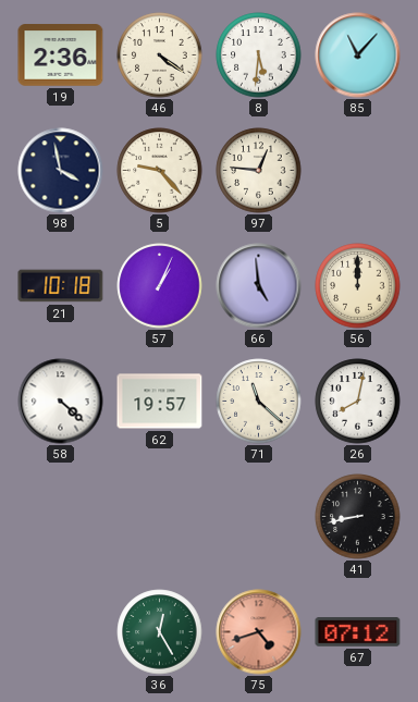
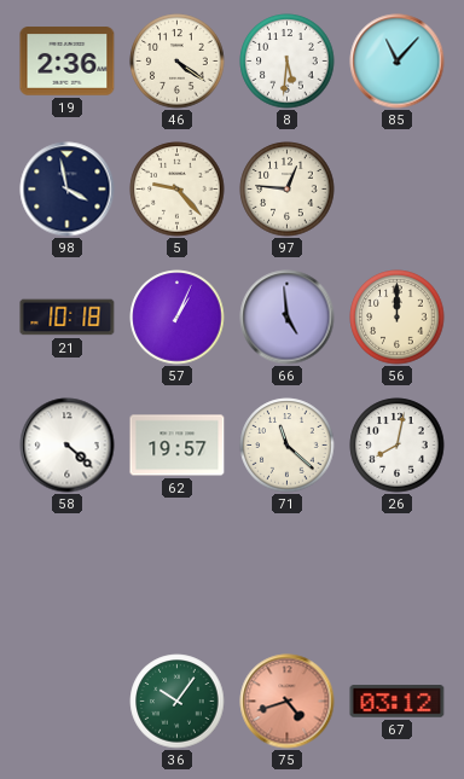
41: 8:43 -> none
36: 12:25 -> 10:06
67: 07:12 -> 03:12
